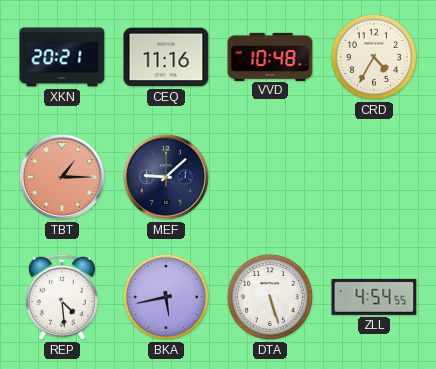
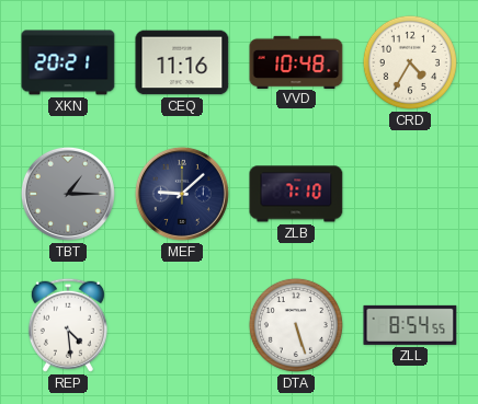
TBT dial: salmon -> grey
ZLB: none -> 7:10
BKA: 5:43 -> none
ZLL: 4:54 -> 8:54
